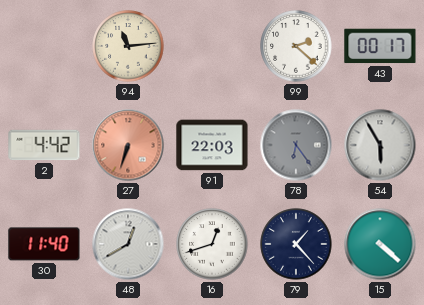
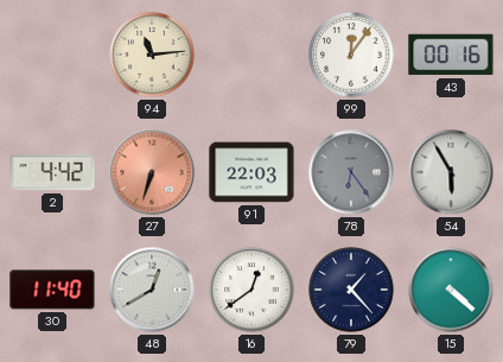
99: 2:22 -> 12:06
43: 00:17 -> 00:16
16: 12:42 -> 12:39
